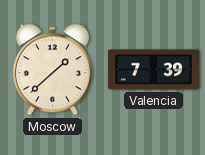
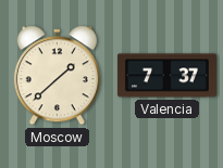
Valencia: 7:39 -> 7:37
